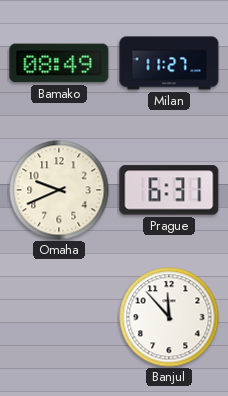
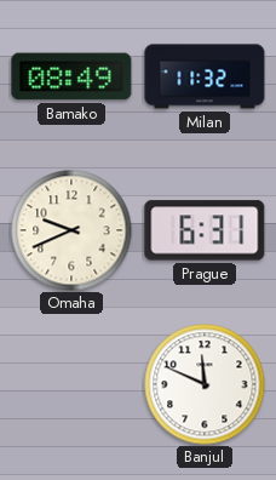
Milan: 11:27 -> 11:32
Banjul: 11:53 -> 11:49
